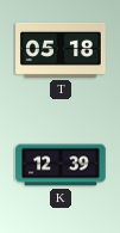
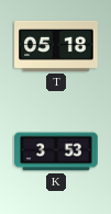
K: 12:39 -> 3:53
